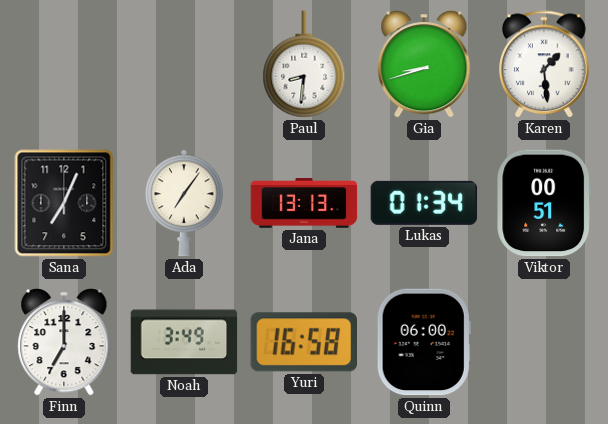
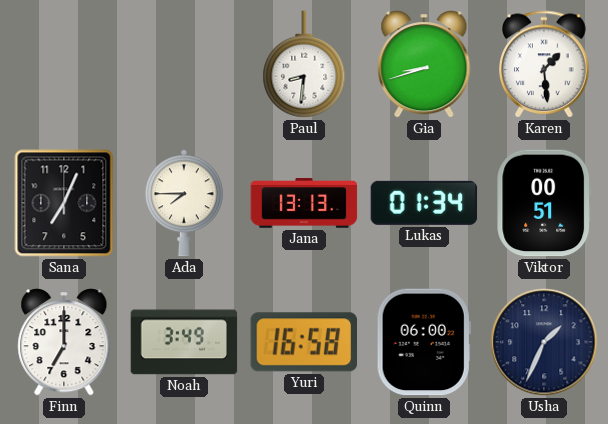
Ada: 7:06 -> 7:45
Usha: none -> 1:34
